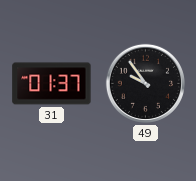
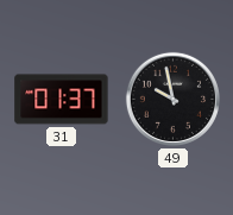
49: 9:54 -> 9:58
